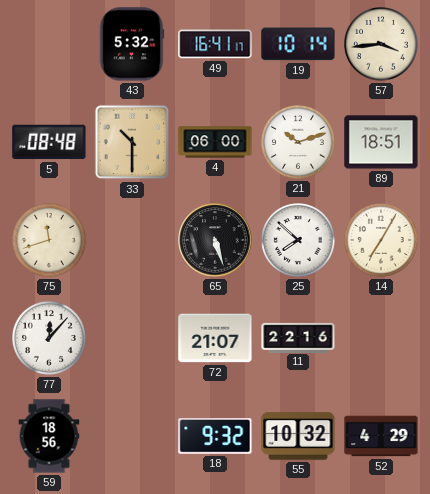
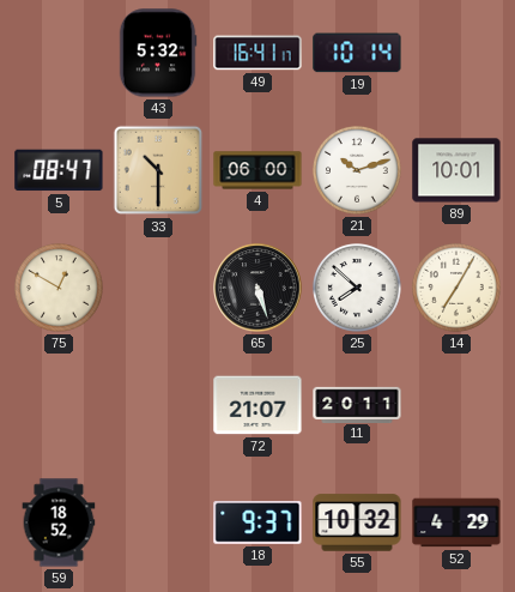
57: 3:44 -> none
5: 08:48 -> 08:47
89: 18:51 -> 10:01
75: 11:42 -> 12:50
77: 12:07 -> none
11: 22:16 -> 20:11
59: 18:56 -> 18:52
18: 9:32 -> 9:37
